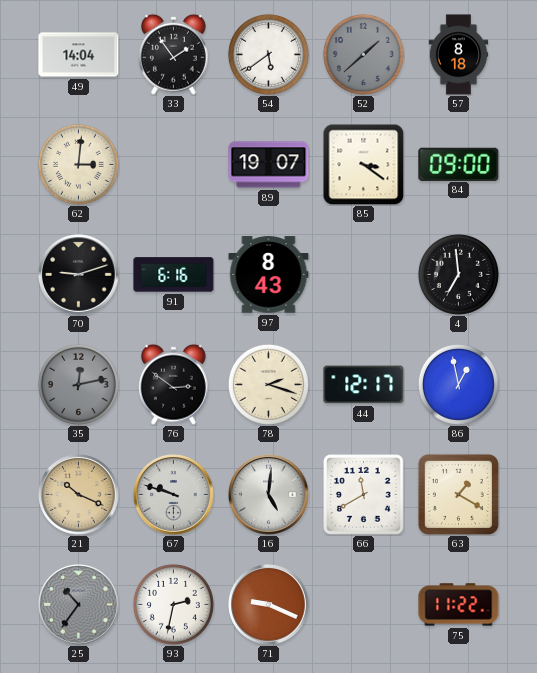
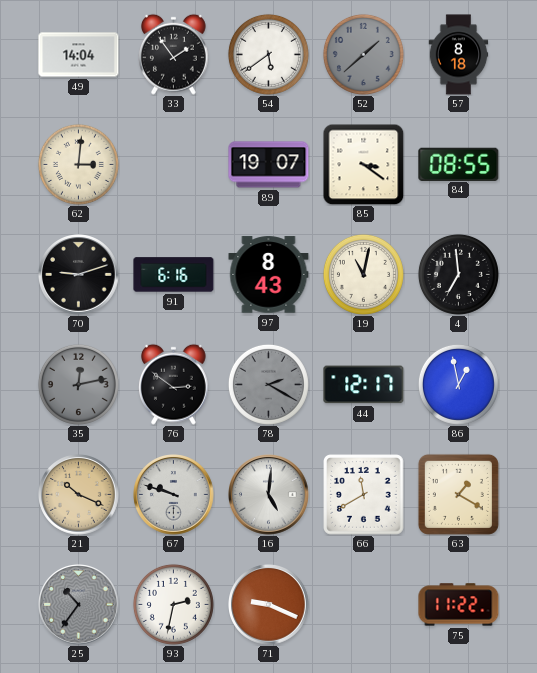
84: 09:00 -> 08:55
19: none -> 11:02
78: 2:18 -> 2:20
78 dial: cream -> grey
